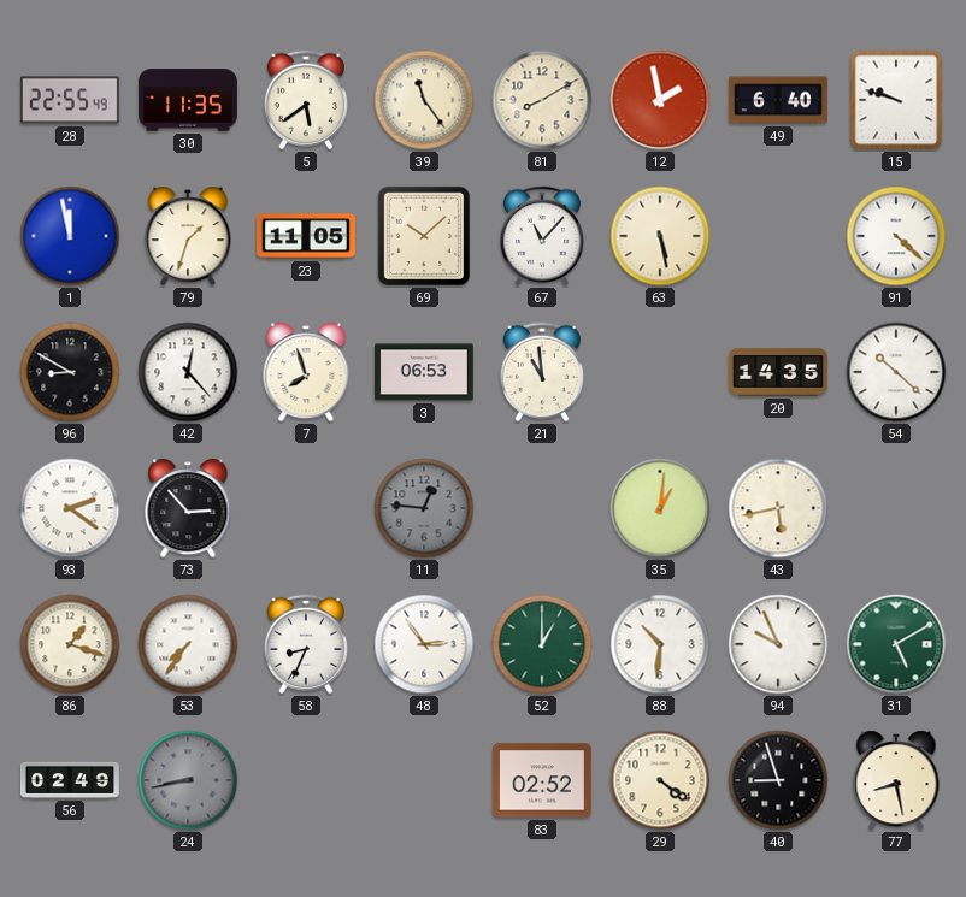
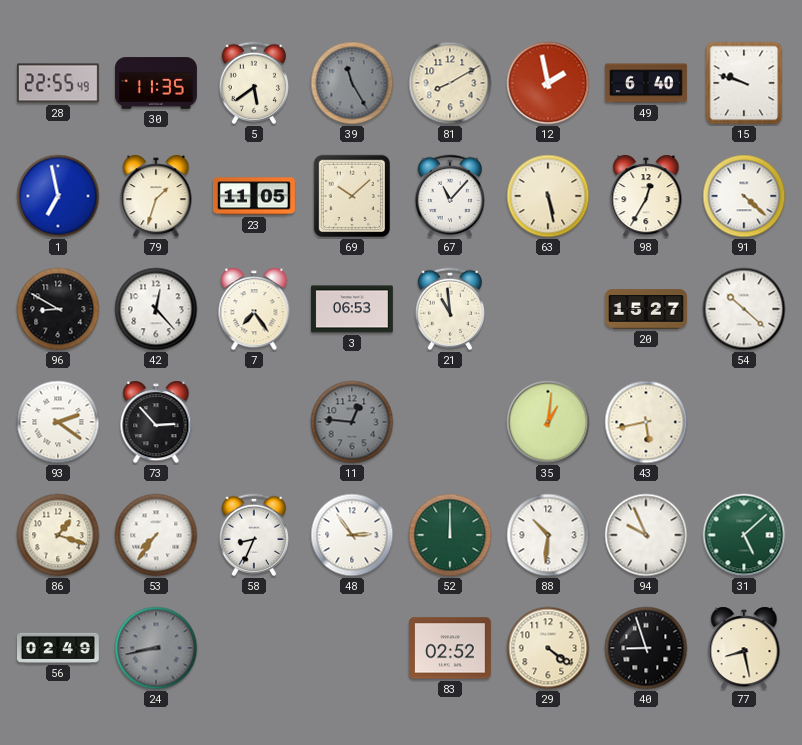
39: 11:24 -> 11:25
39 dial: cream -> grey
1: 11:58 -> 6:58
98: none -> 12:35
7: 7:57 -> 7:24
20: 14:35 -> 15:27
52: 1:00 -> 12:00
31: 5:10 -> 5:08
